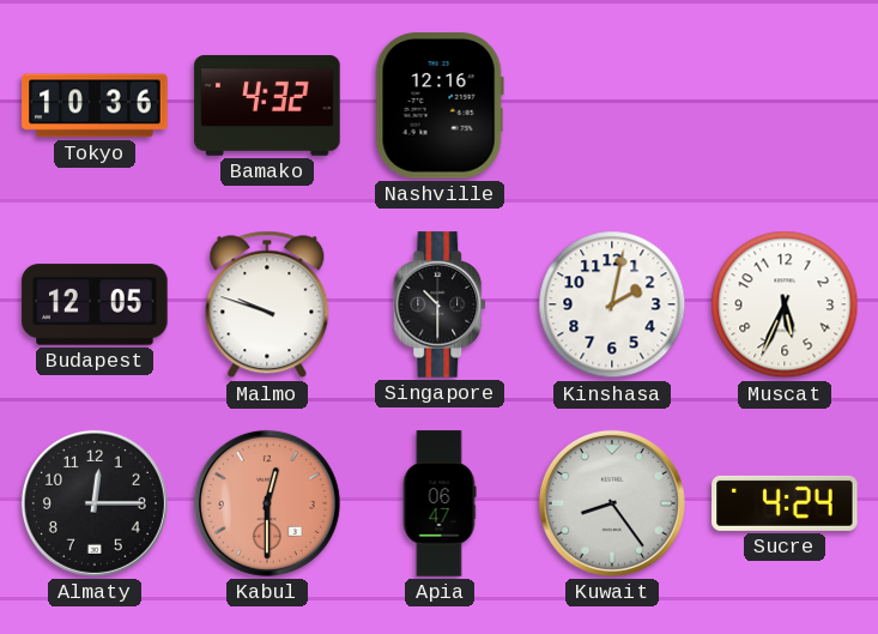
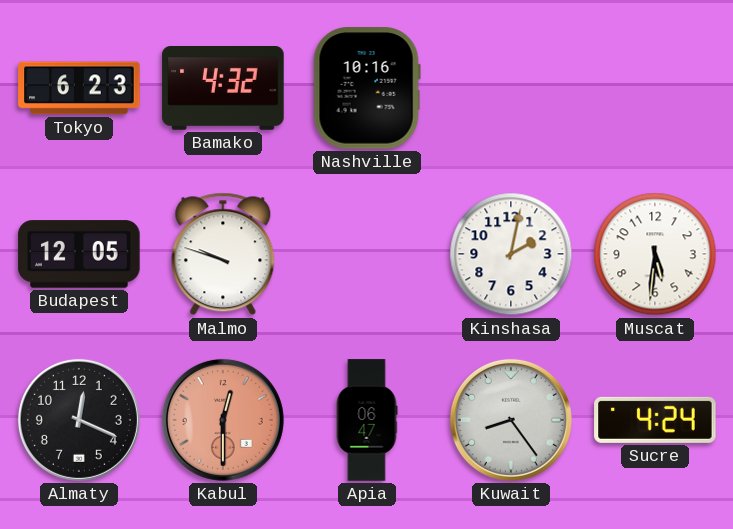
Tokyo: 10:36 -> 6:23
Nashville: 12:16 -> 10:16
Singapore: 10:30 -> none
Muscat: 5:34 -> 5:31
Almaty: 12:15 -> 12:19
